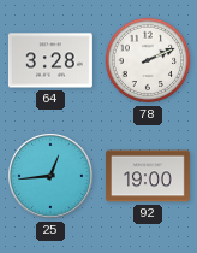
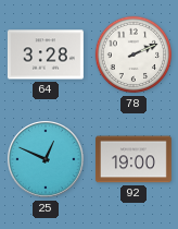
25: 12:44 -> 12:49
